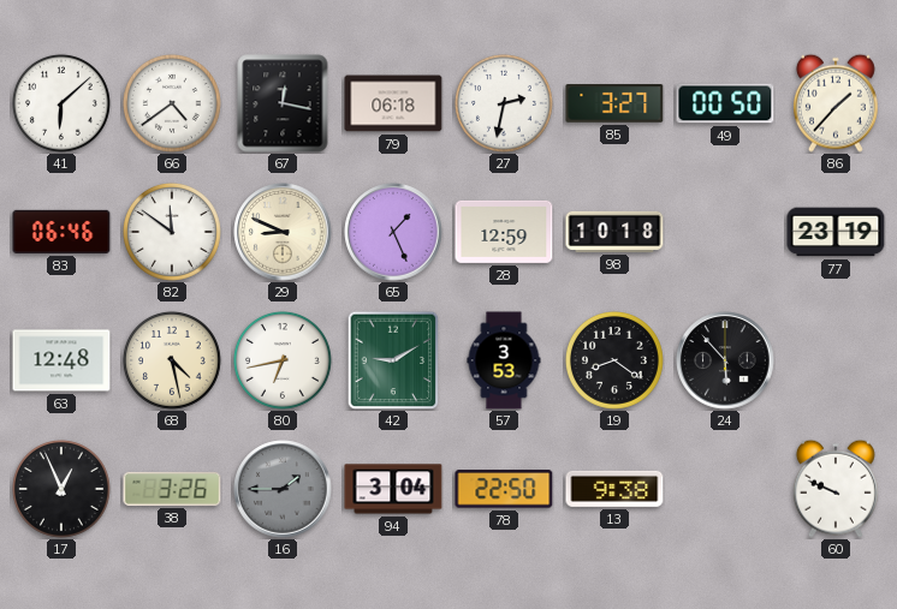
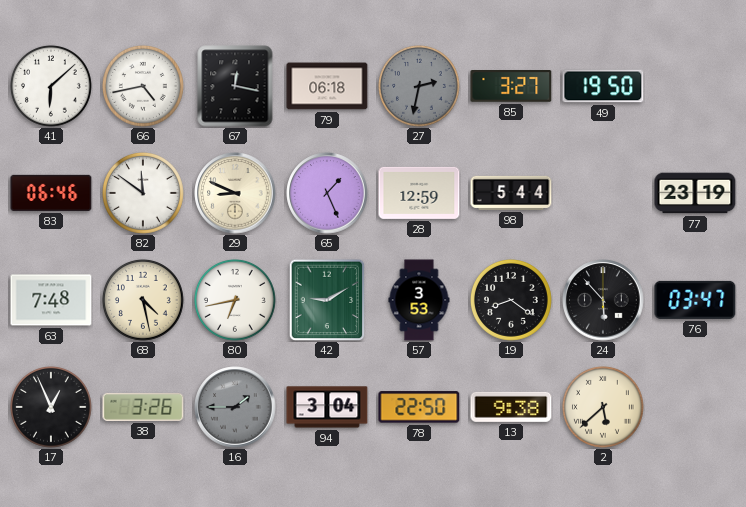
66: 4:39 -> 4:43
27 dial: white -> grey
49: 00:50 -> 19:50
86: 1:37 -> none
98: 10:18 -> 5:44
63: 12:48 -> 7:48
76: none -> 03:47
2: none -> 5:38
60: 9:49 -> none
